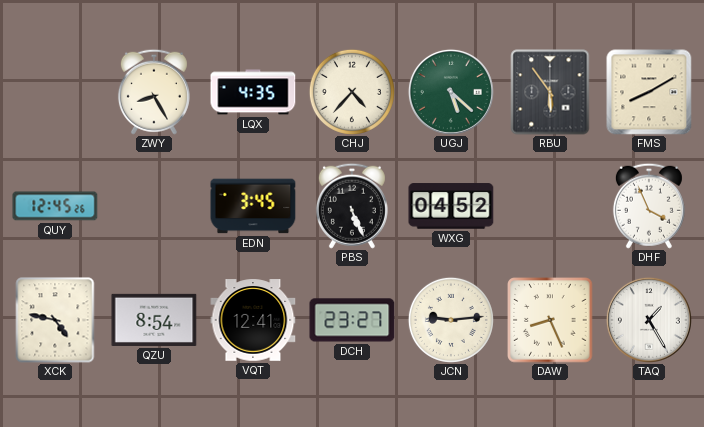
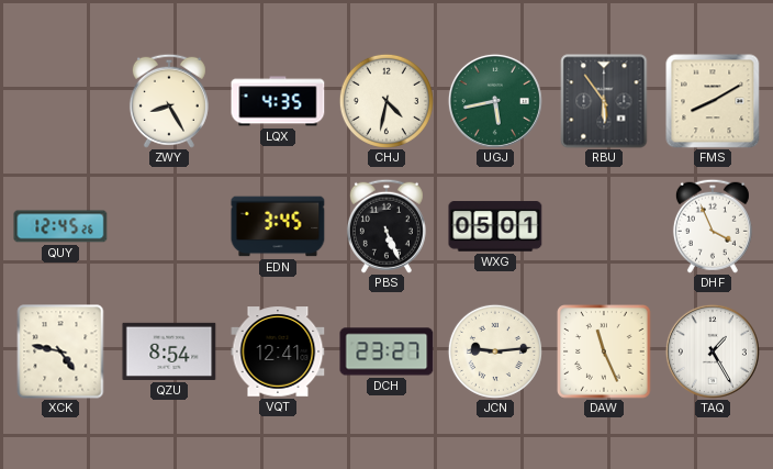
CHJ: 4:37 -> 4:32
UGJ: 5:22 -> 5:43
WXG: 04:52 -> 05:01
DAW: 8:26 -> 11:26
